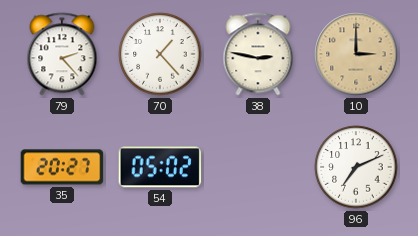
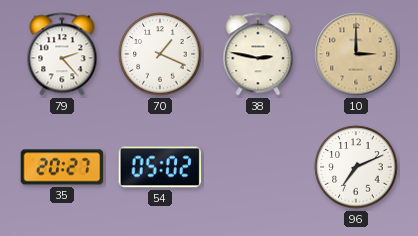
70: 1:23 -> 1:19
